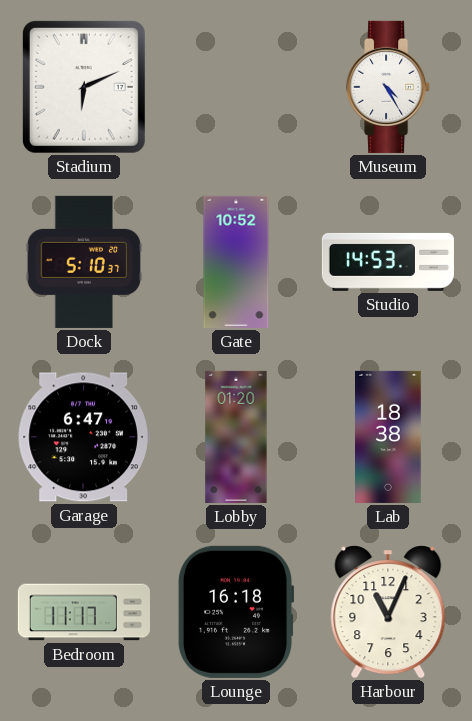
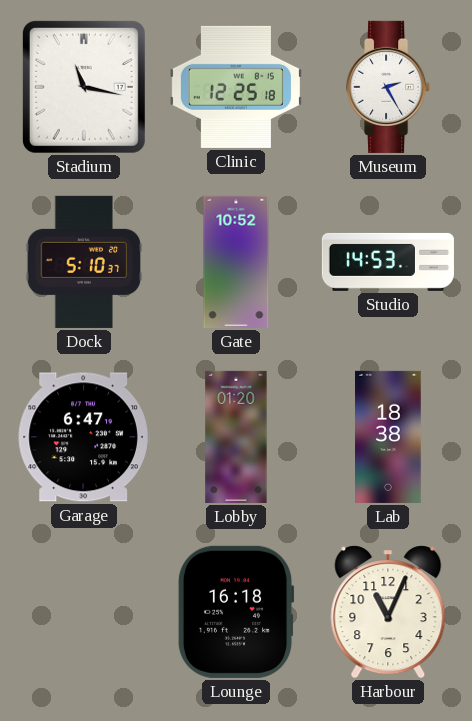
Stadium: 6:11 -> 11:17
Clinic: none -> 12:25
Museum: 4:25 -> 2:25
Bedroom: 11:17 -> none
